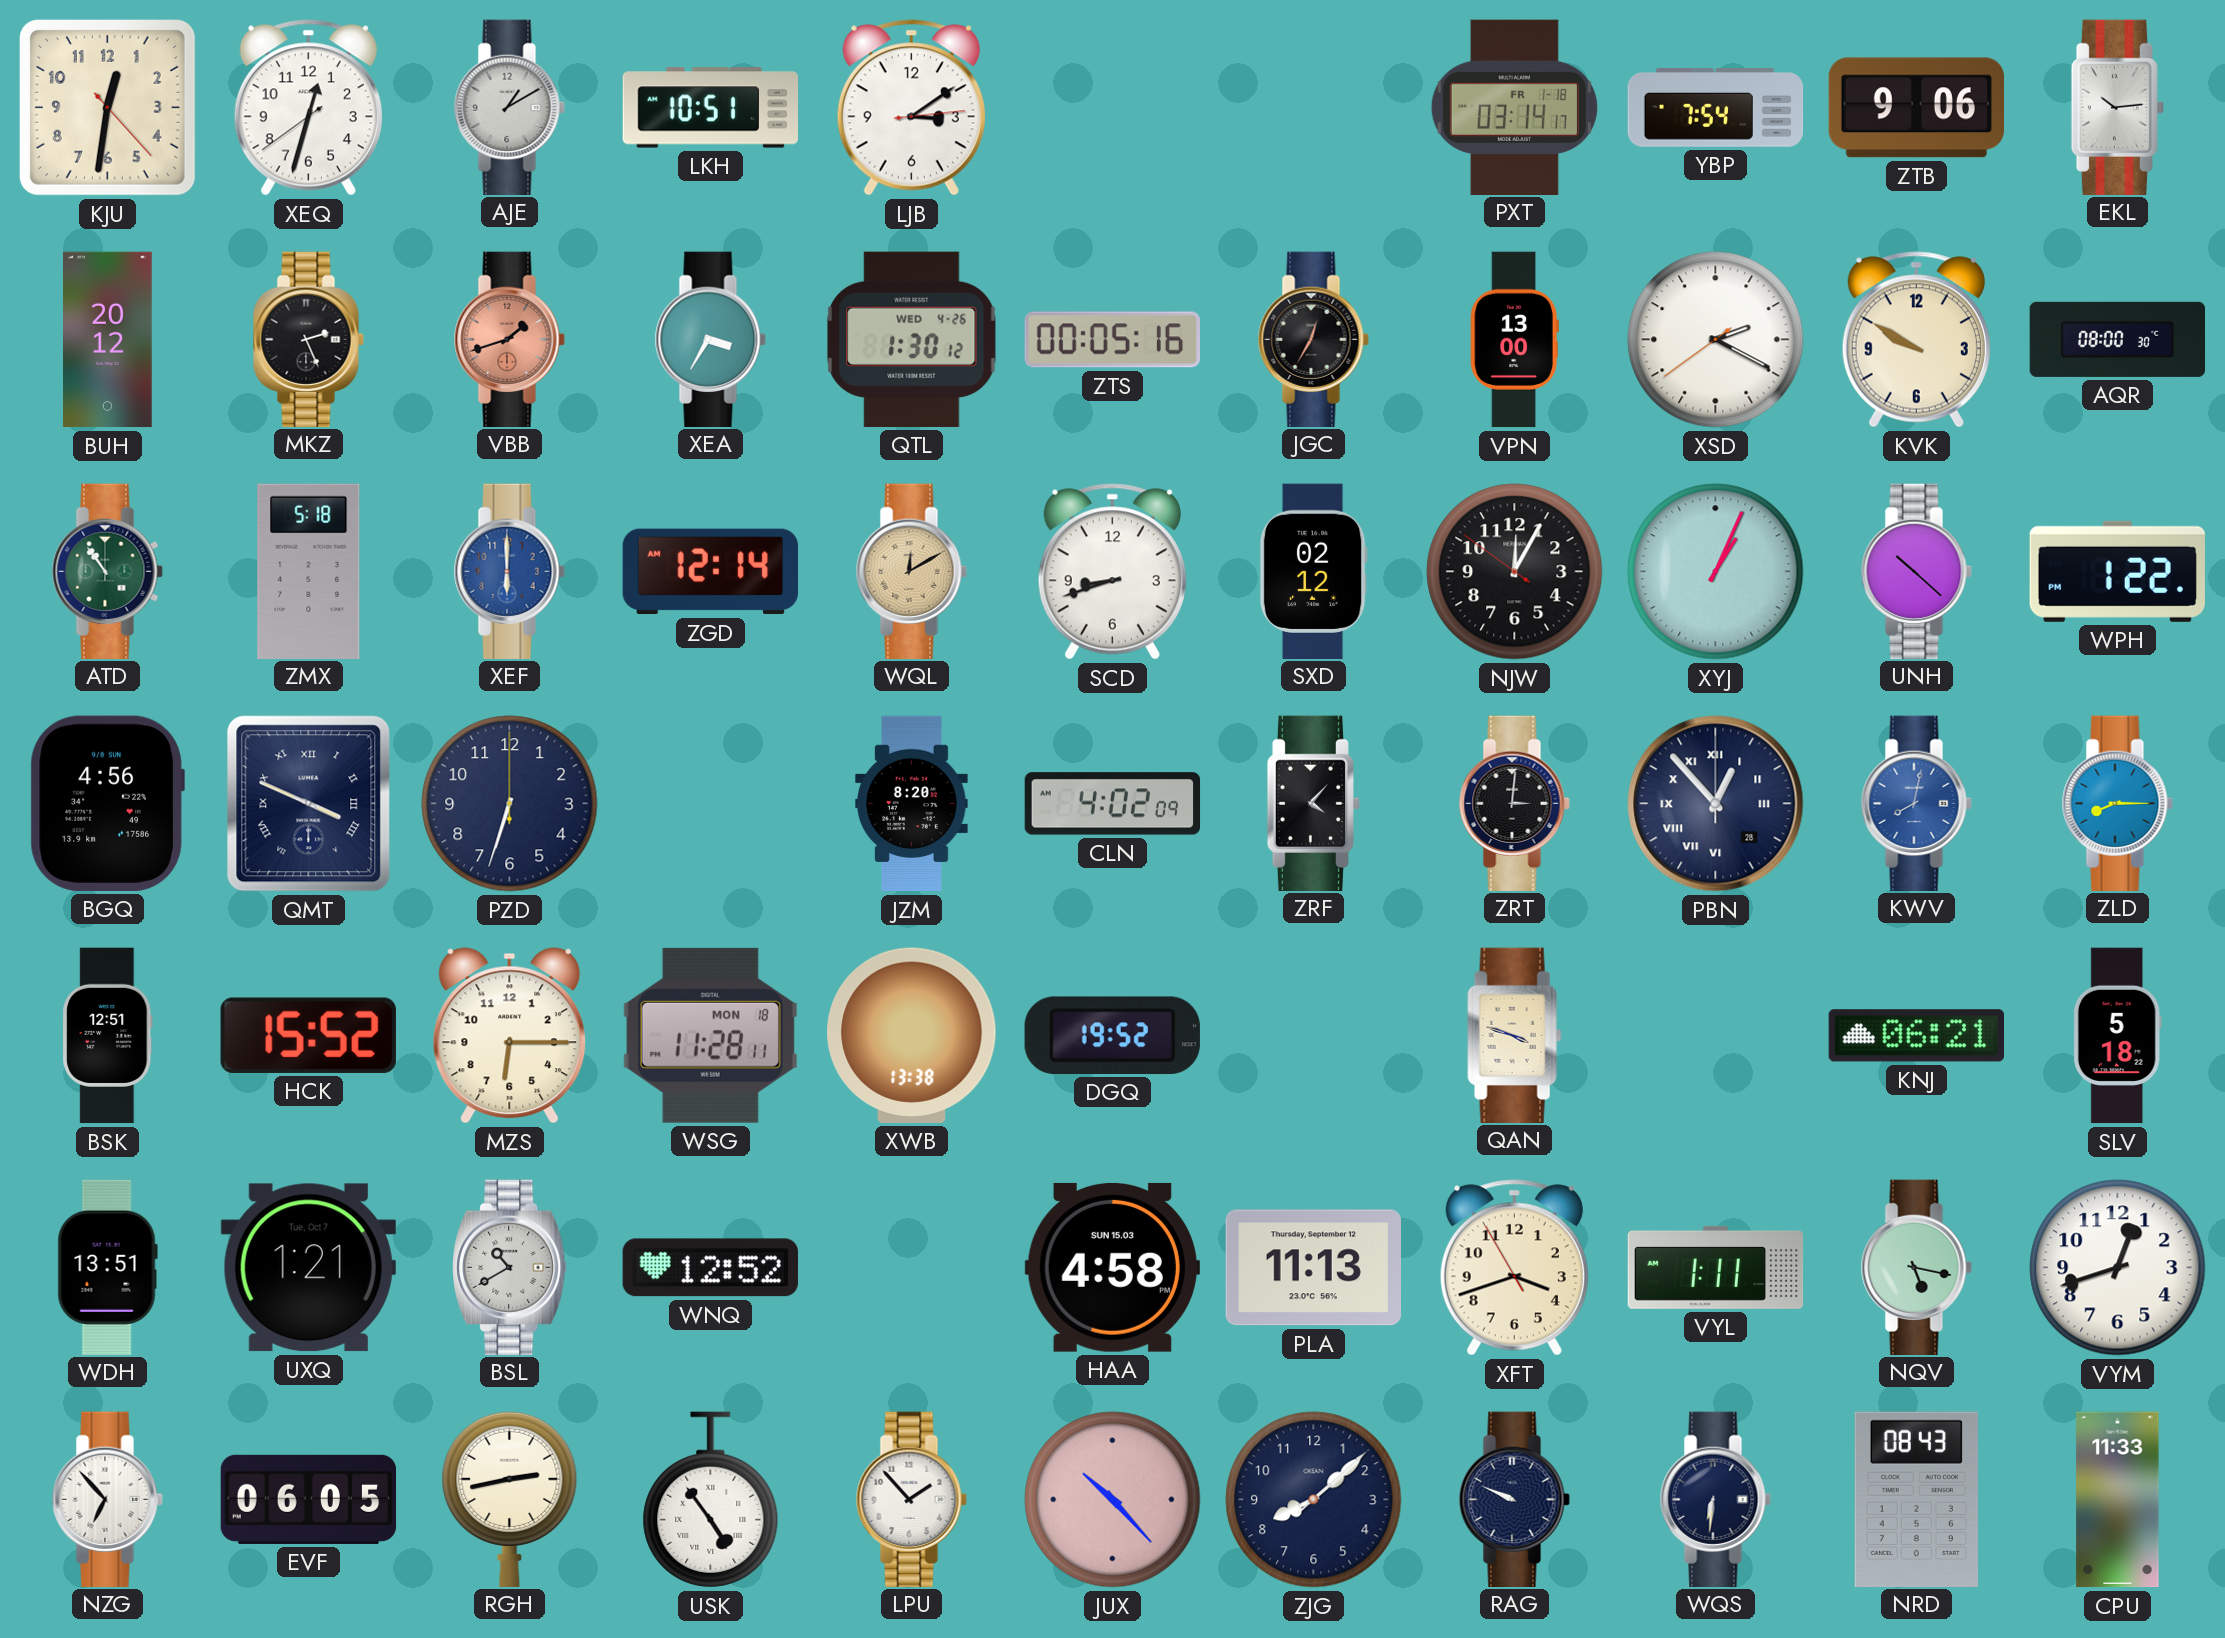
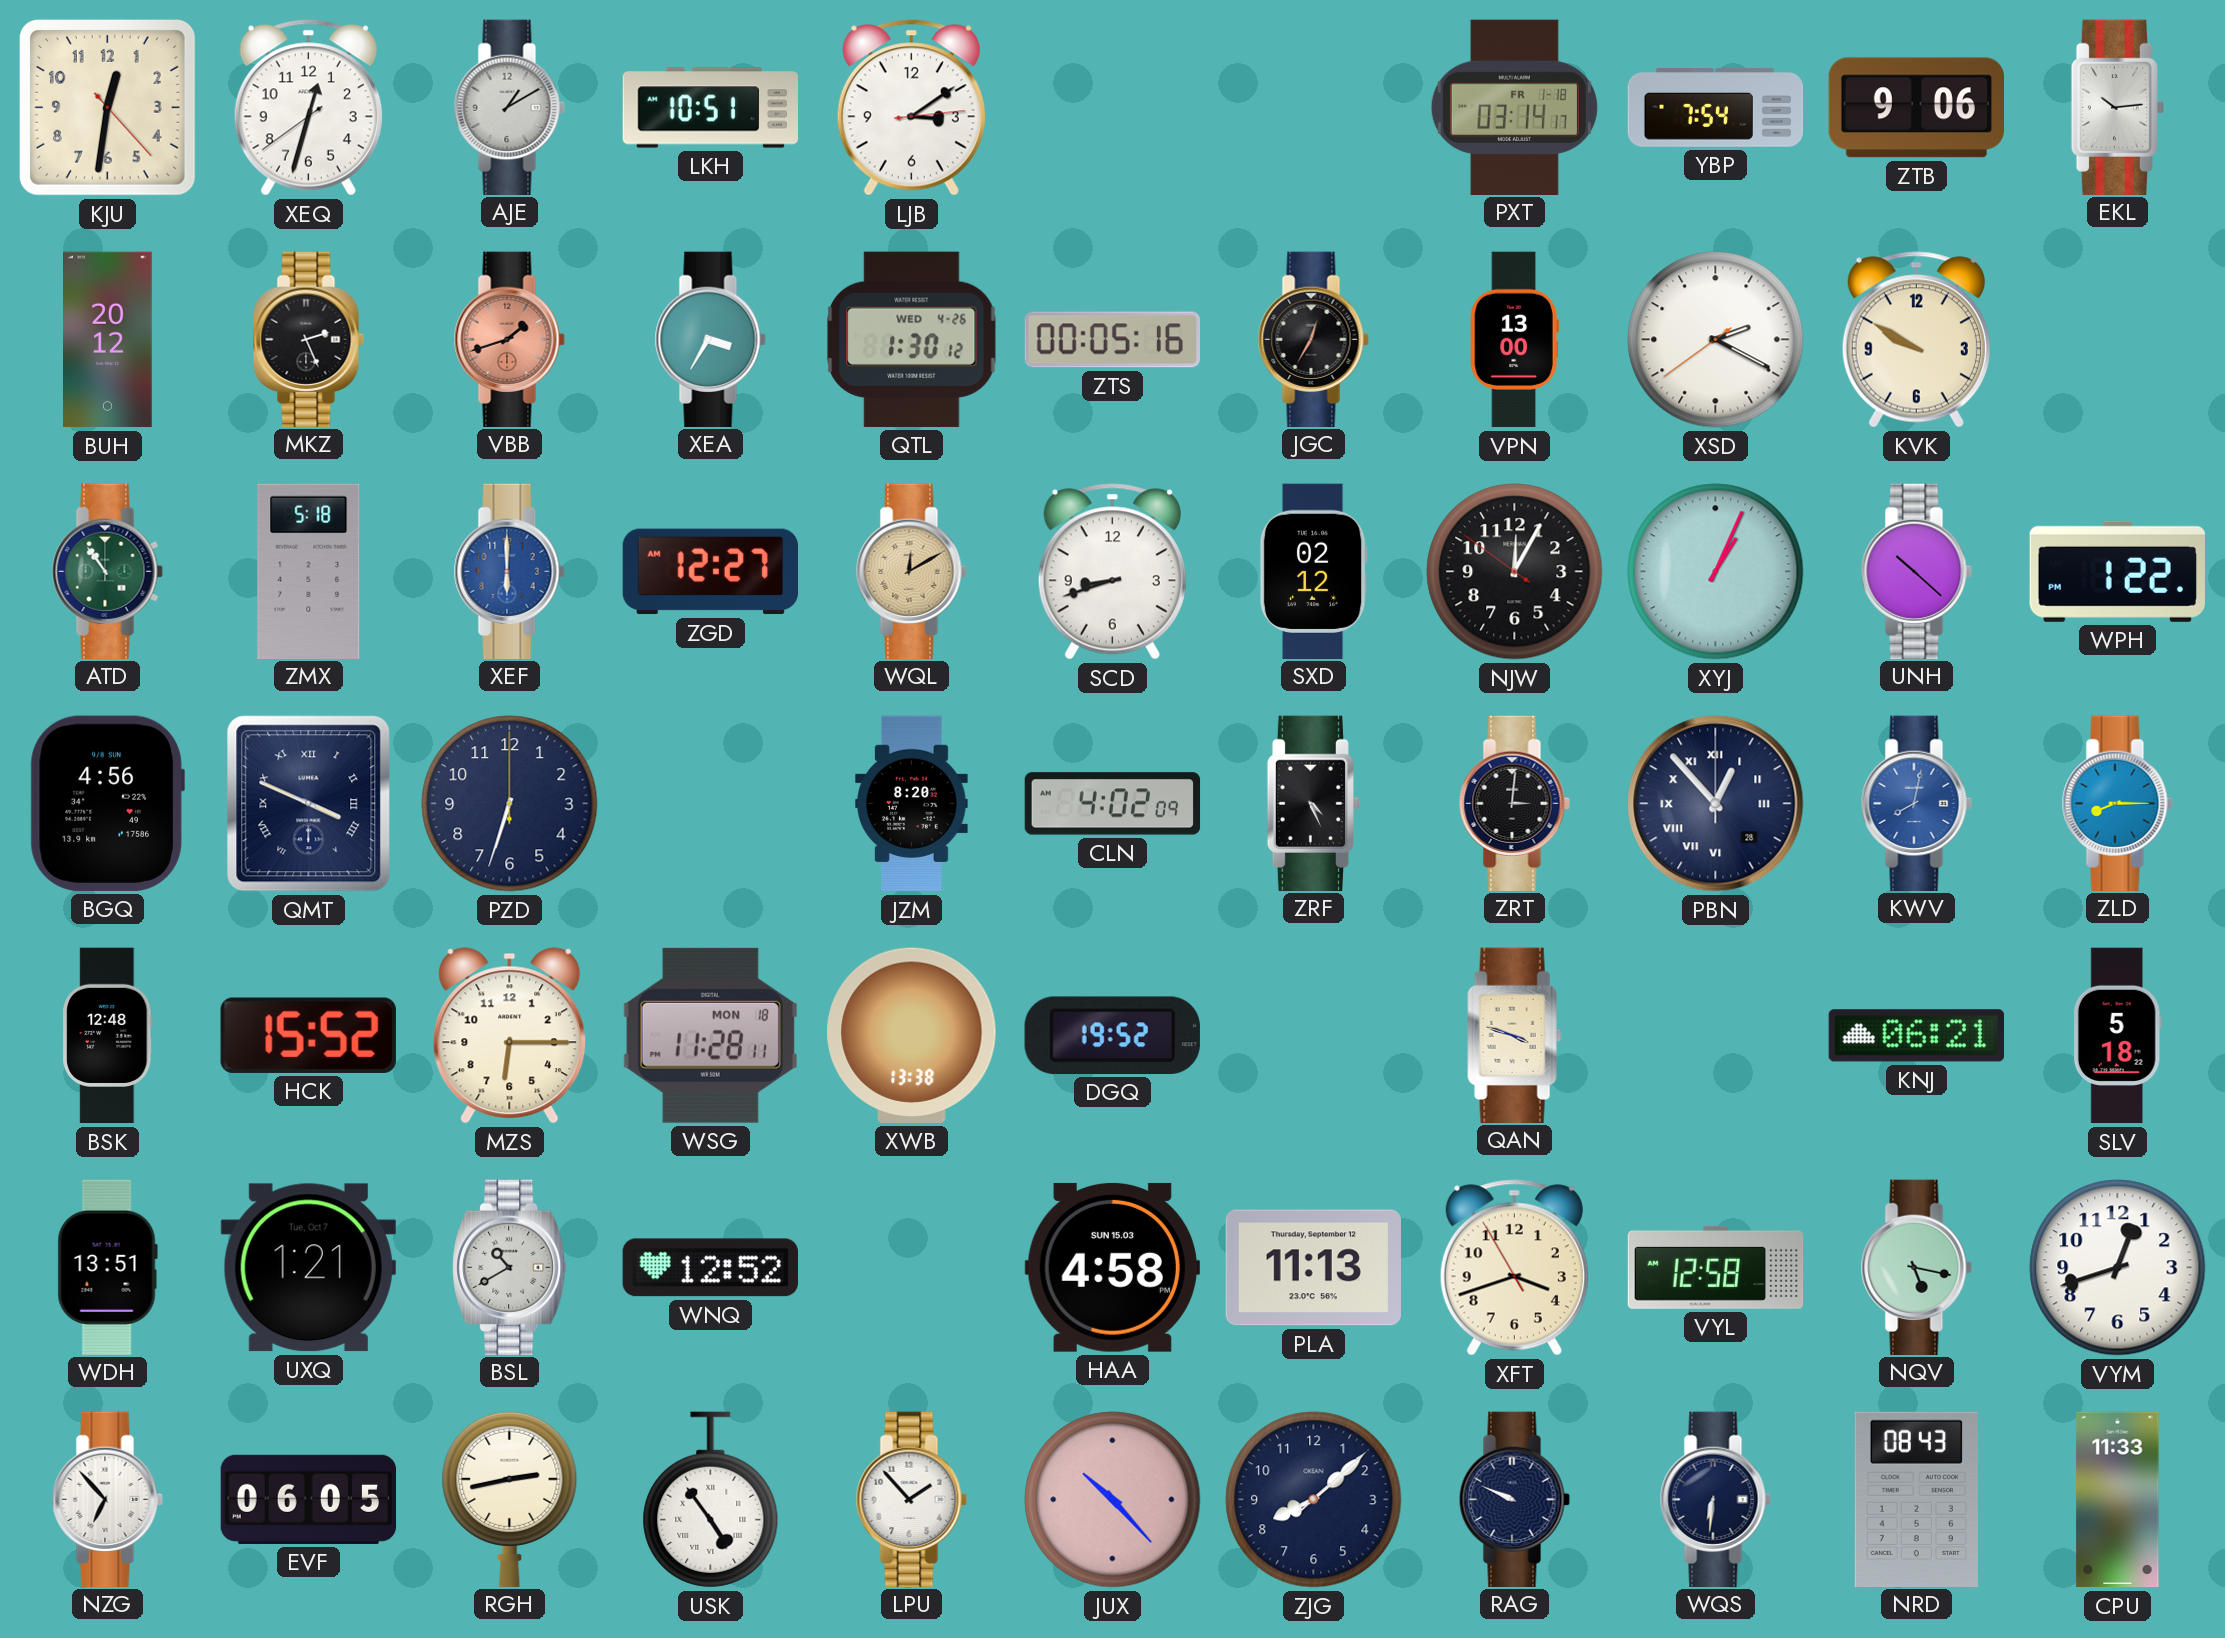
AQR: 08:00 -> none
ZGD: 12:14 -> 12:27
ZRF: 4:07 -> 4:26
BSK: 12:51 -> 12:48
VYL: 1:11 -> 12:58
